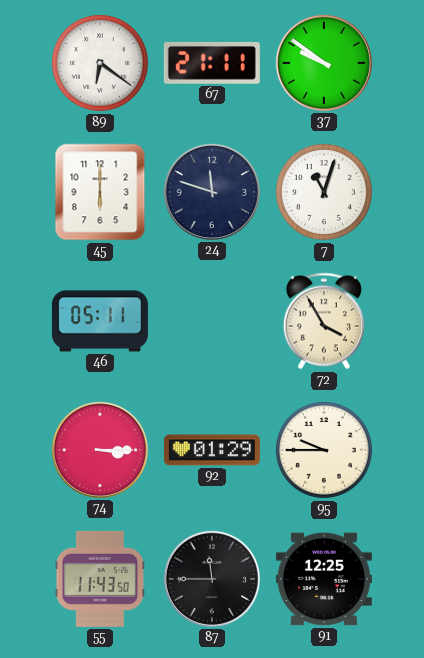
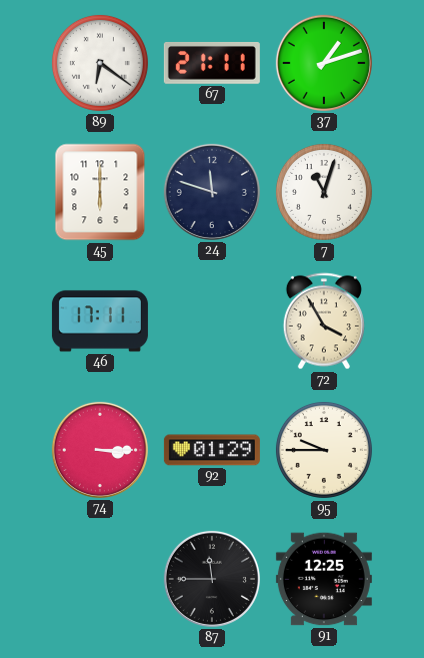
37: 9:51 -> 1:12
46: 05:11 -> 17:11
55: 11:43 -> none
